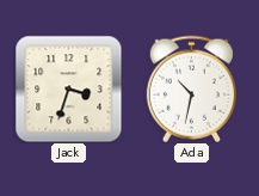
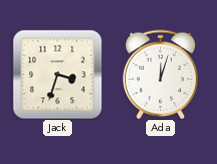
Ada: 10:32 -> 12:03
